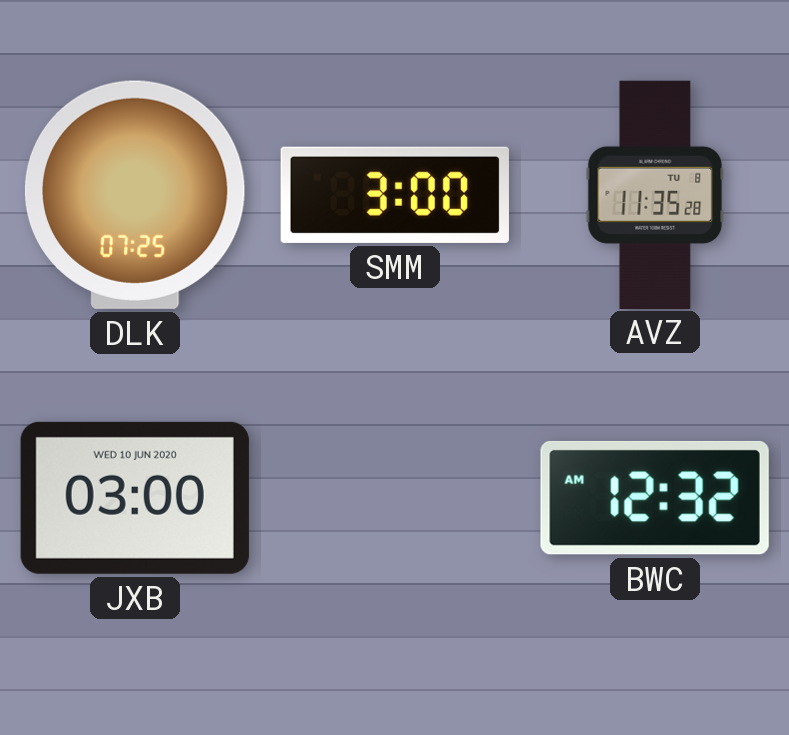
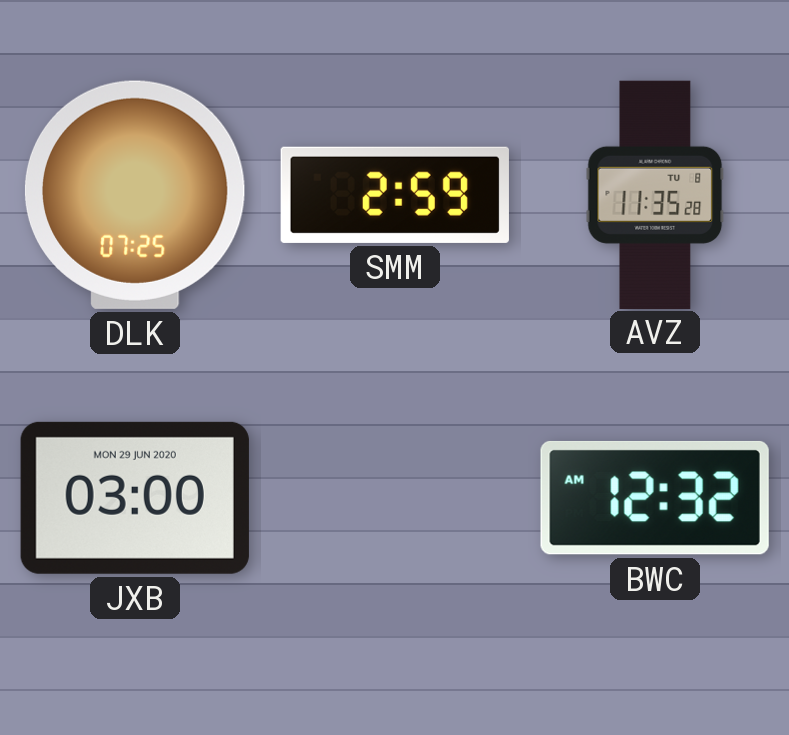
SMM: 3:00 -> 2:59
JXB date: WED 10 JUN 2020 -> MON 29 JUN 2020
